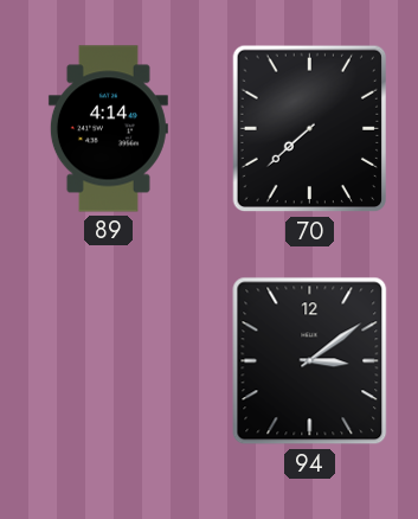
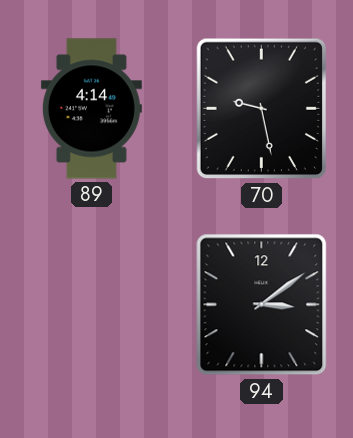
70: 7:38 -> 9:28
